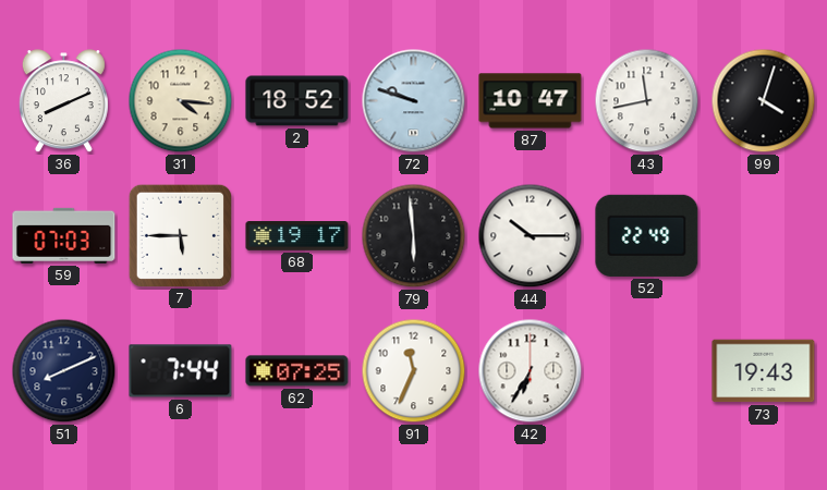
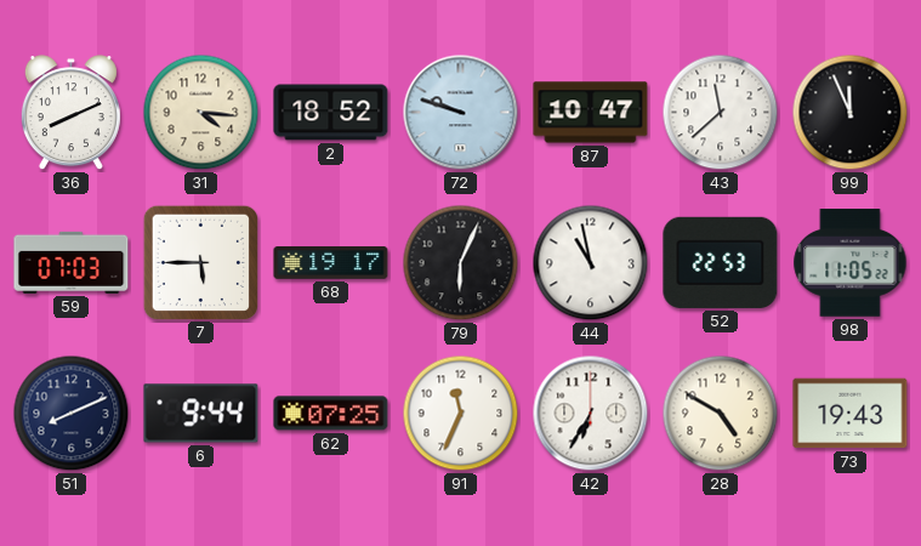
43: 11:43 -> 11:38
99: 4:03 -> 11:56
79: 5:59 -> 6:04
44: 10:15 -> 10:58
52: 22:49 -> 22:53
98: none -> 11:05
6: 7:44 -> 9:44
28: none -> 4:50
